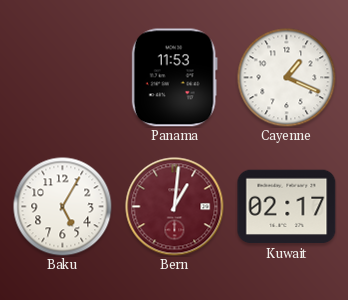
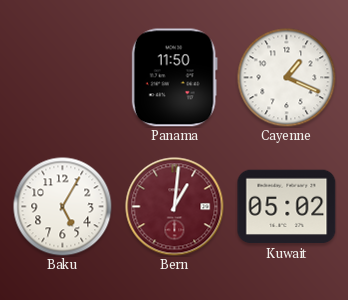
Panama: 11:53 -> 11:50
Kuwait: 02:17 -> 05:02
